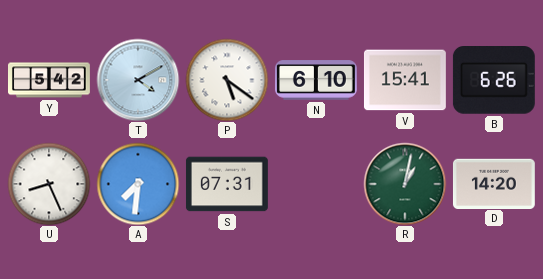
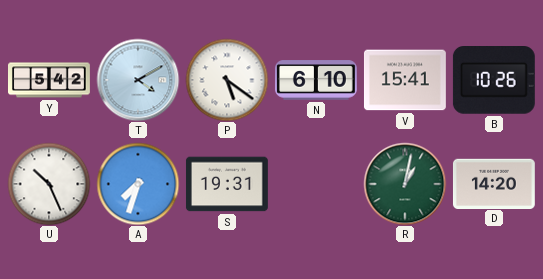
B: 6:26 -> 10:26
U: 8:26 -> 10:26
A: 7:31 -> 7:33
S: 07:31 -> 19:31
